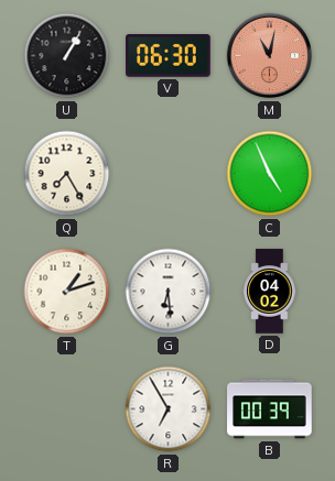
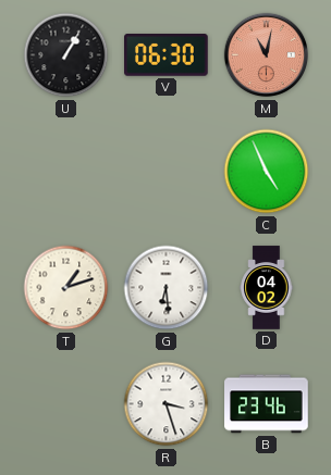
Q: 7:25 -> none
R: 6:55 -> 3:27
B: 00:39 -> 23:46
